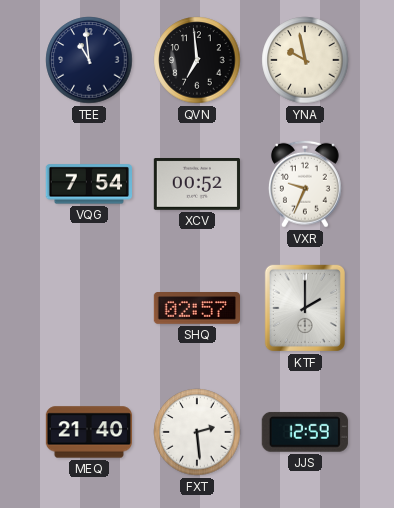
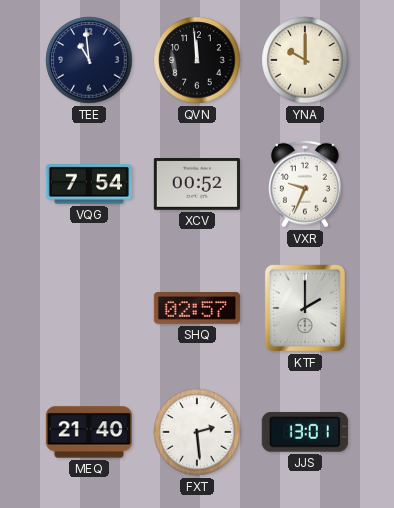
QVN: 6:59 -> 11:59
YNA: 9:58 -> 10:00
JJS: 12:59 -> 13:01
